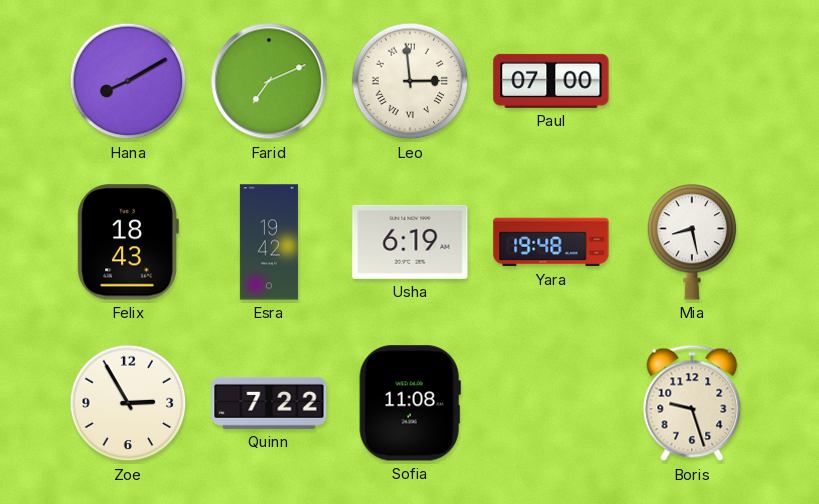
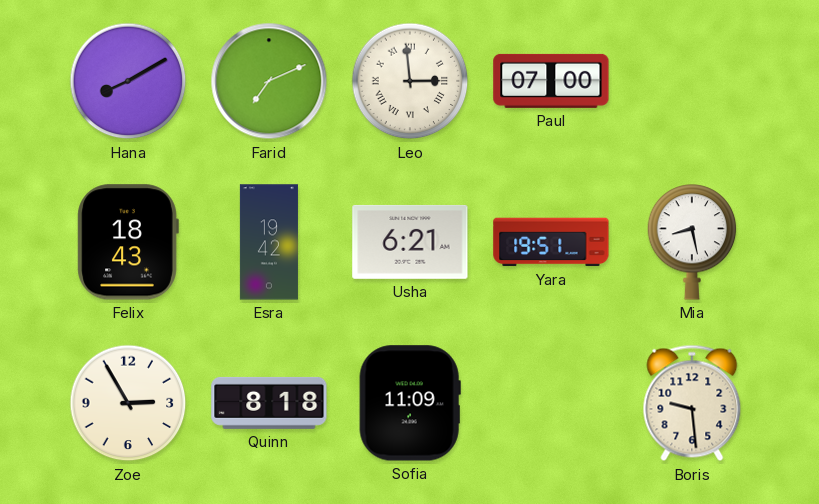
Usha: 6:19 -> 6:21
Yara: 19:48 -> 19:51
Quinn: 7:22 -> 8:18
Sofia: 11:08 -> 11:09
Boris: 9:27 -> 9:29
